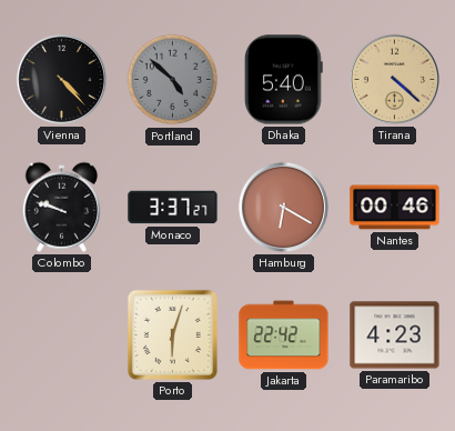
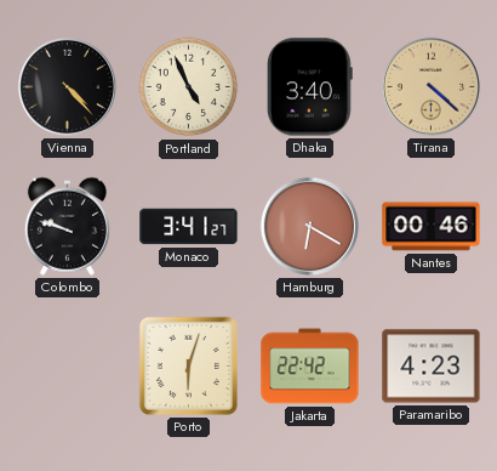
Portland: 4:52 -> 4:56
Portland dial: grey -> cream
Dhaka: 5:40 -> 3:40
Monaco: 3:37 -> 3:41
